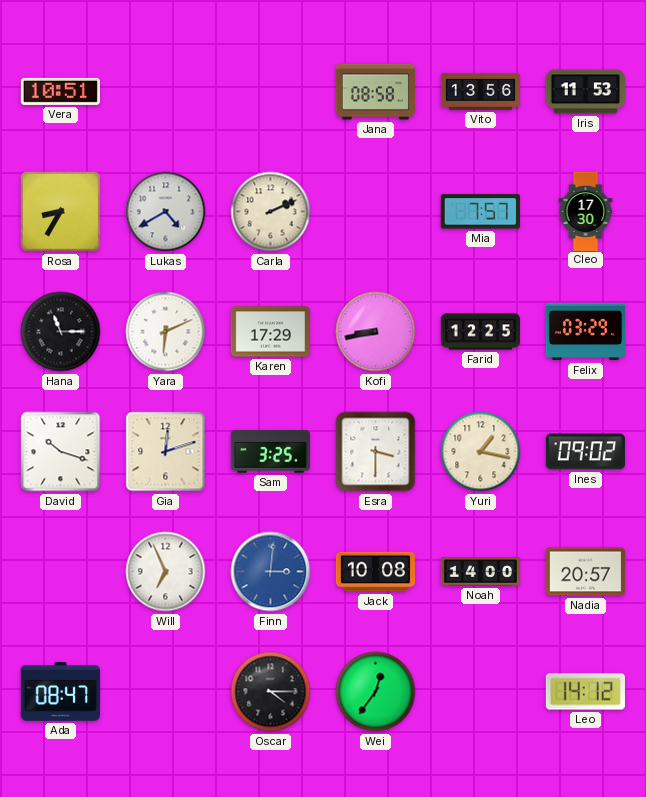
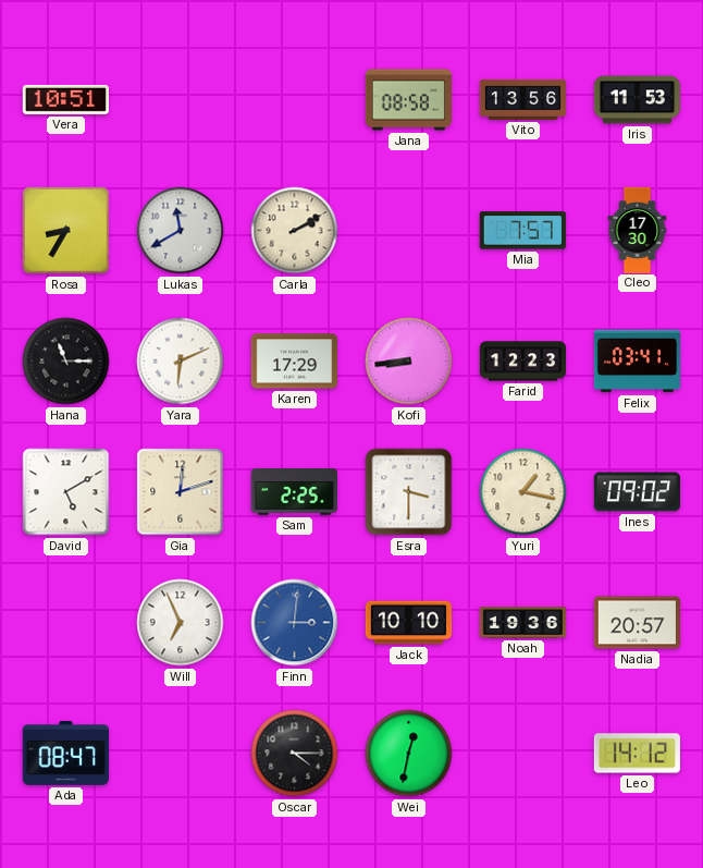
Lukas: 4:40 -> 11:40
Carla: 2:11 -> 2:10
Kofi: 8:43 -> 8:44
Farid: 12:25 -> 12:23
Felix: 03:29 -> 03:41
David: 10:18 -> 5:10
Sam: 3:25 -> 2:25
Jack: 10:08 -> 10:10
Noah: 14:00 -> 19:36
Wei: 12:36 -> 12:32
